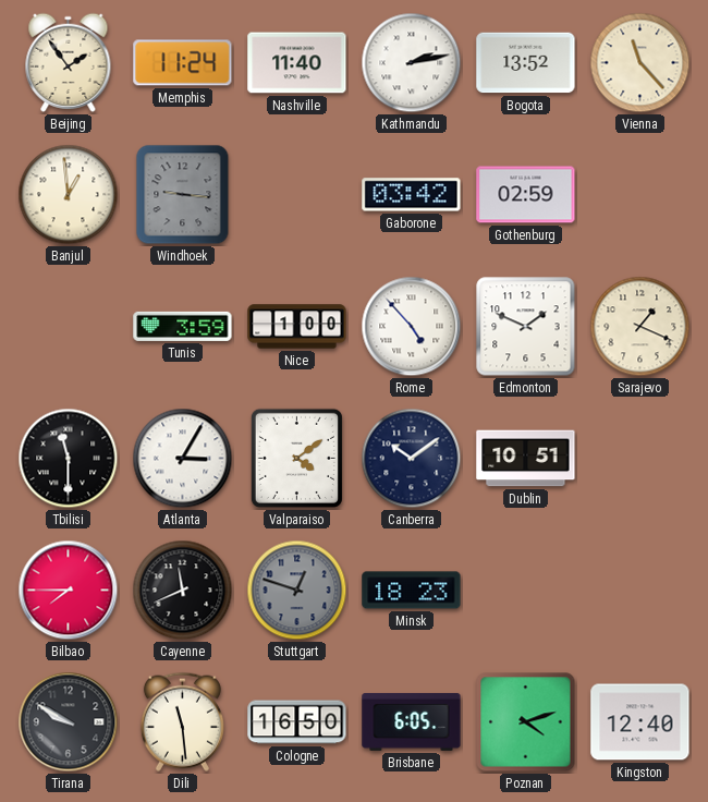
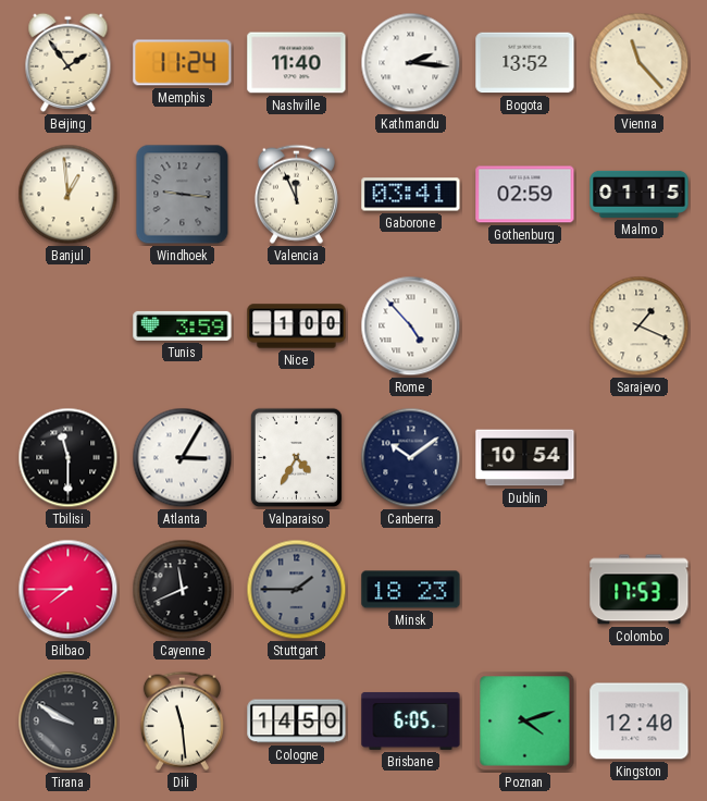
Kathmandu: 2:13 -> 2:16
Valencia: none -> 11:56
Gaborone: 03:42 -> 03:41
Malmo: none -> 01:15
Edmonton: 1:49 -> none
Valparaiso: 4:09 -> 4:35
Dublin: 10:51 -> 10:54
Stuttgart: 12:48 -> 1:45
Colombo: none -> 17:53
Cologne: 16:50 -> 14:50
